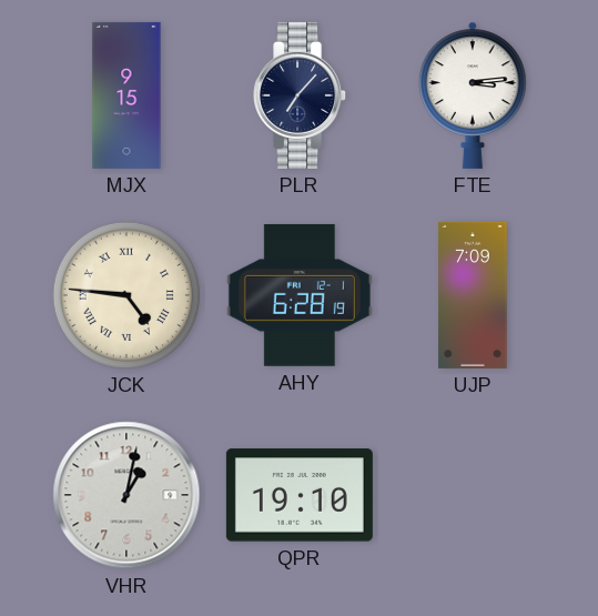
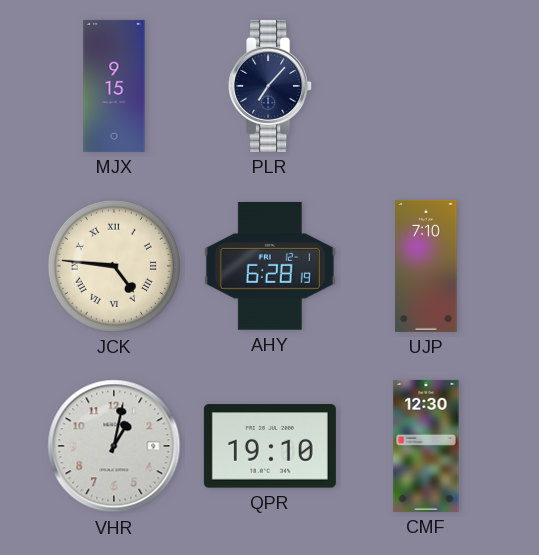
FTE: 3:14 -> none
UJP: 7:09 -> 7:10
CMF: none -> 12:30
